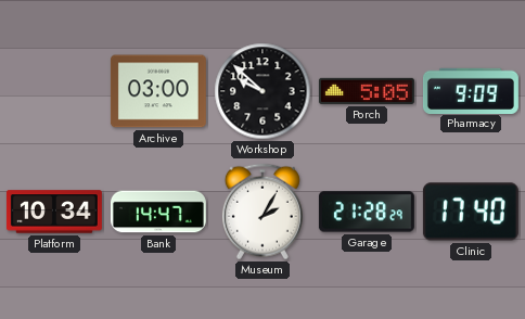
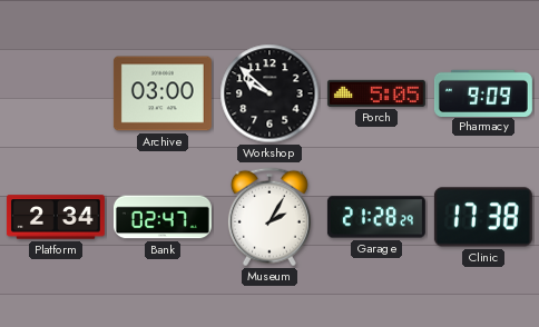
Platform: 10:34 -> 2:34
Bank: 14:47 -> 02:47
Clinic: 17:40 -> 17:38
